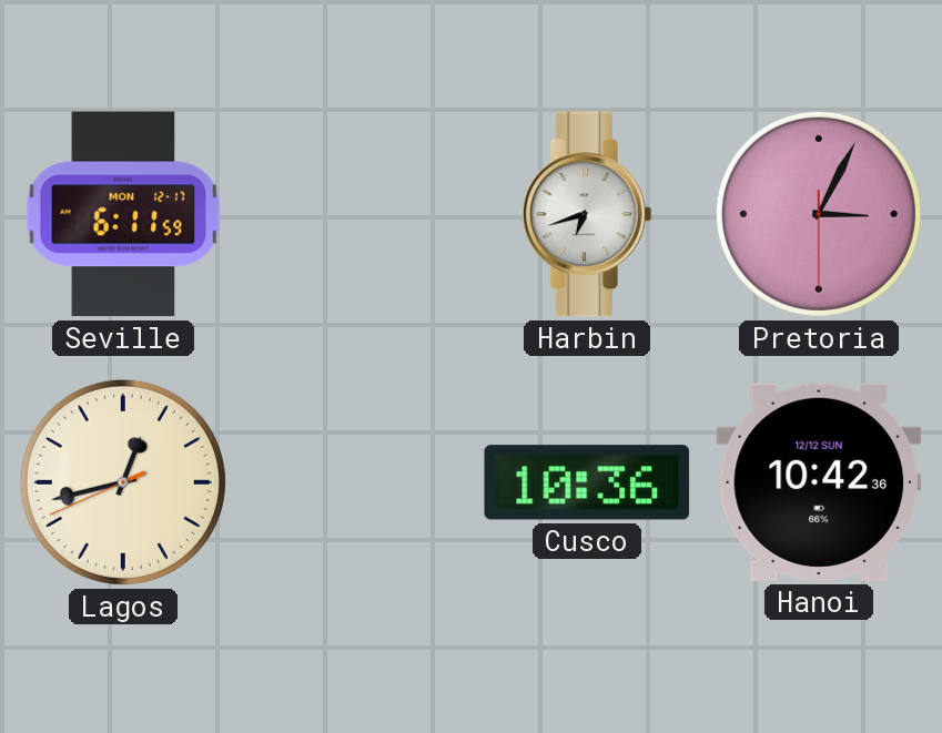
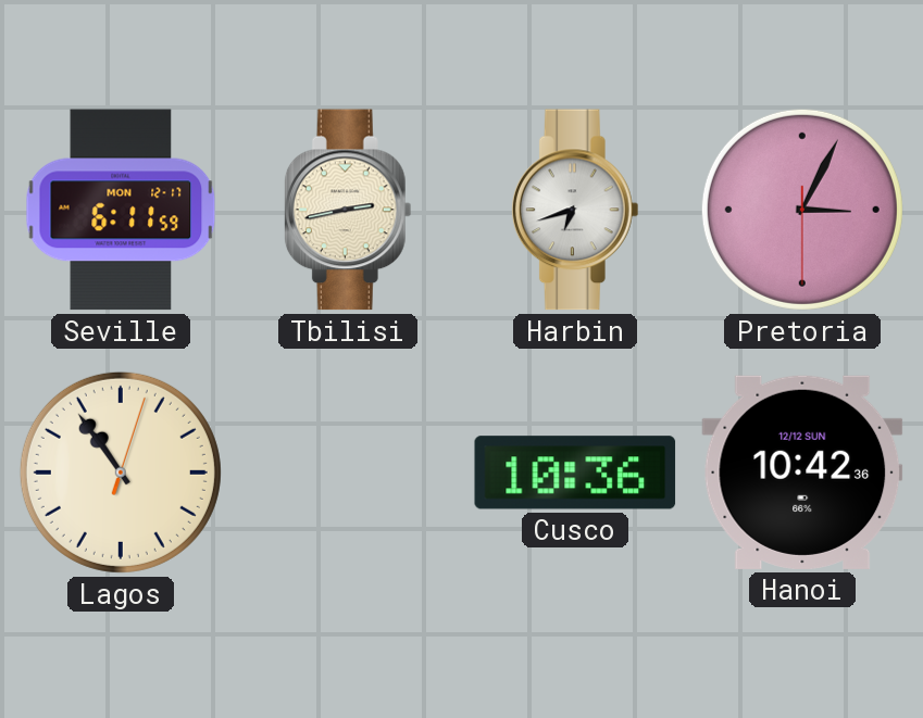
Tbilisi: none -> 2:43
Lagos: 12:42 -> 10:54
